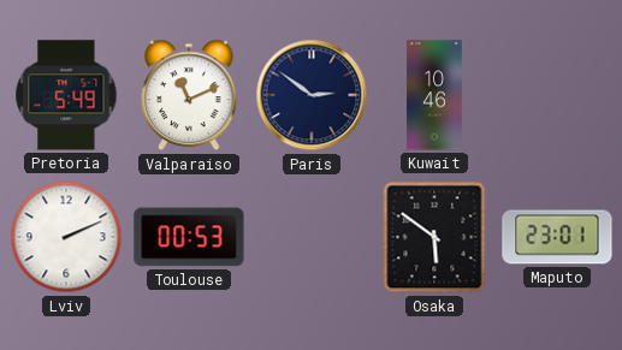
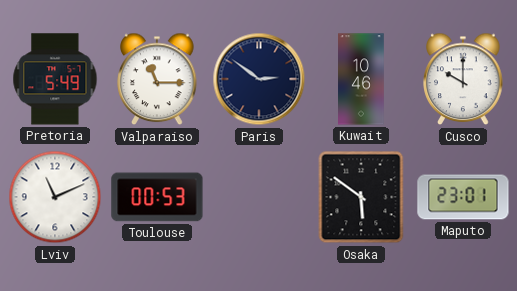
Valparaiso: 11:11 -> 11:15
Cusco: none -> 10:00
Lviv: 2:11 -> 11:11
